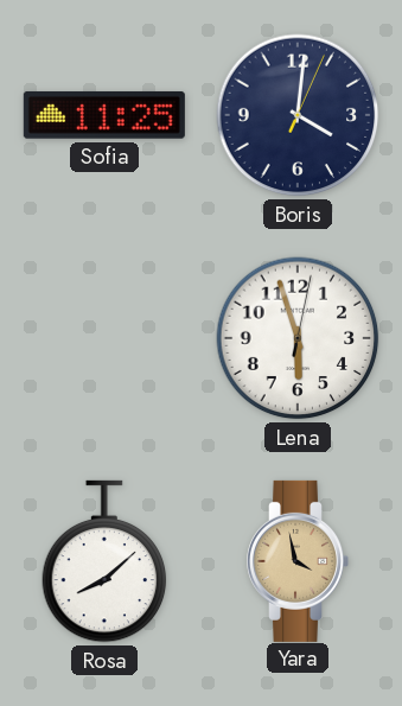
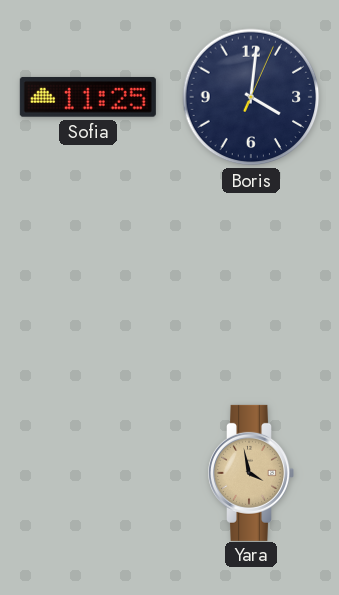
Lena: 5:57 -> none
Rosa: 8:08 -> none
